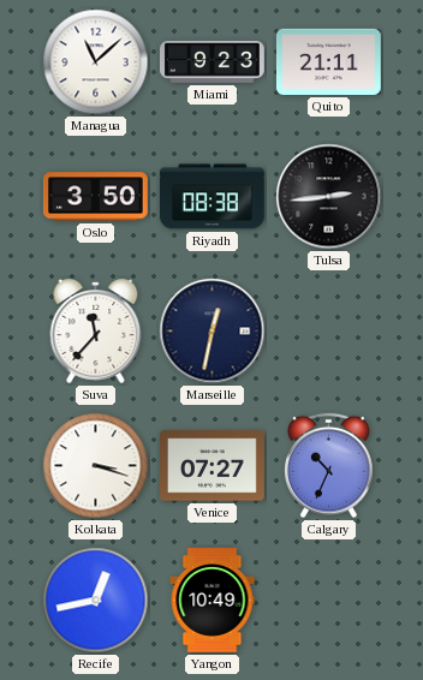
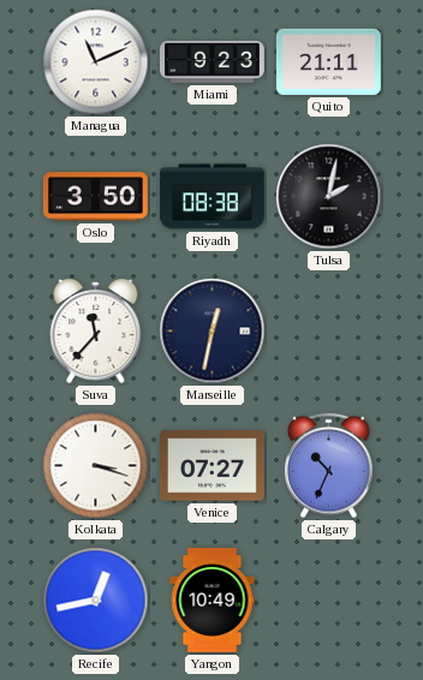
Managua: 11:08 -> 11:11
Tulsa: 2:44 -> 2:02
